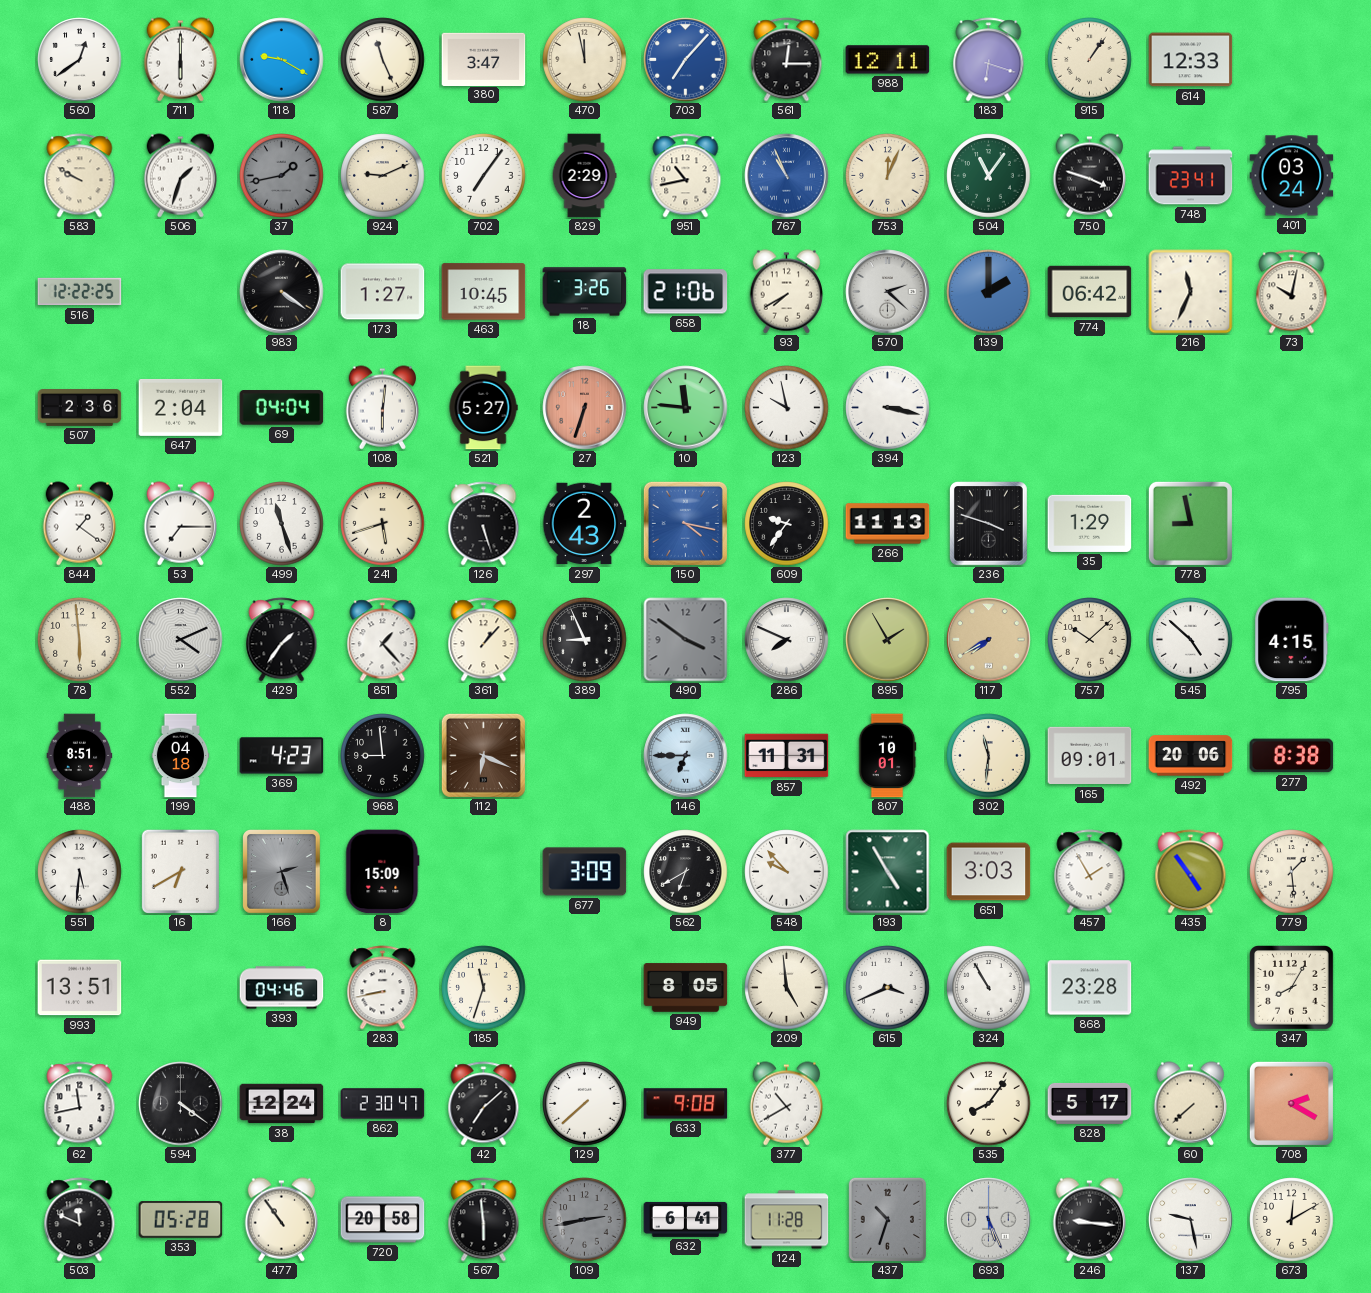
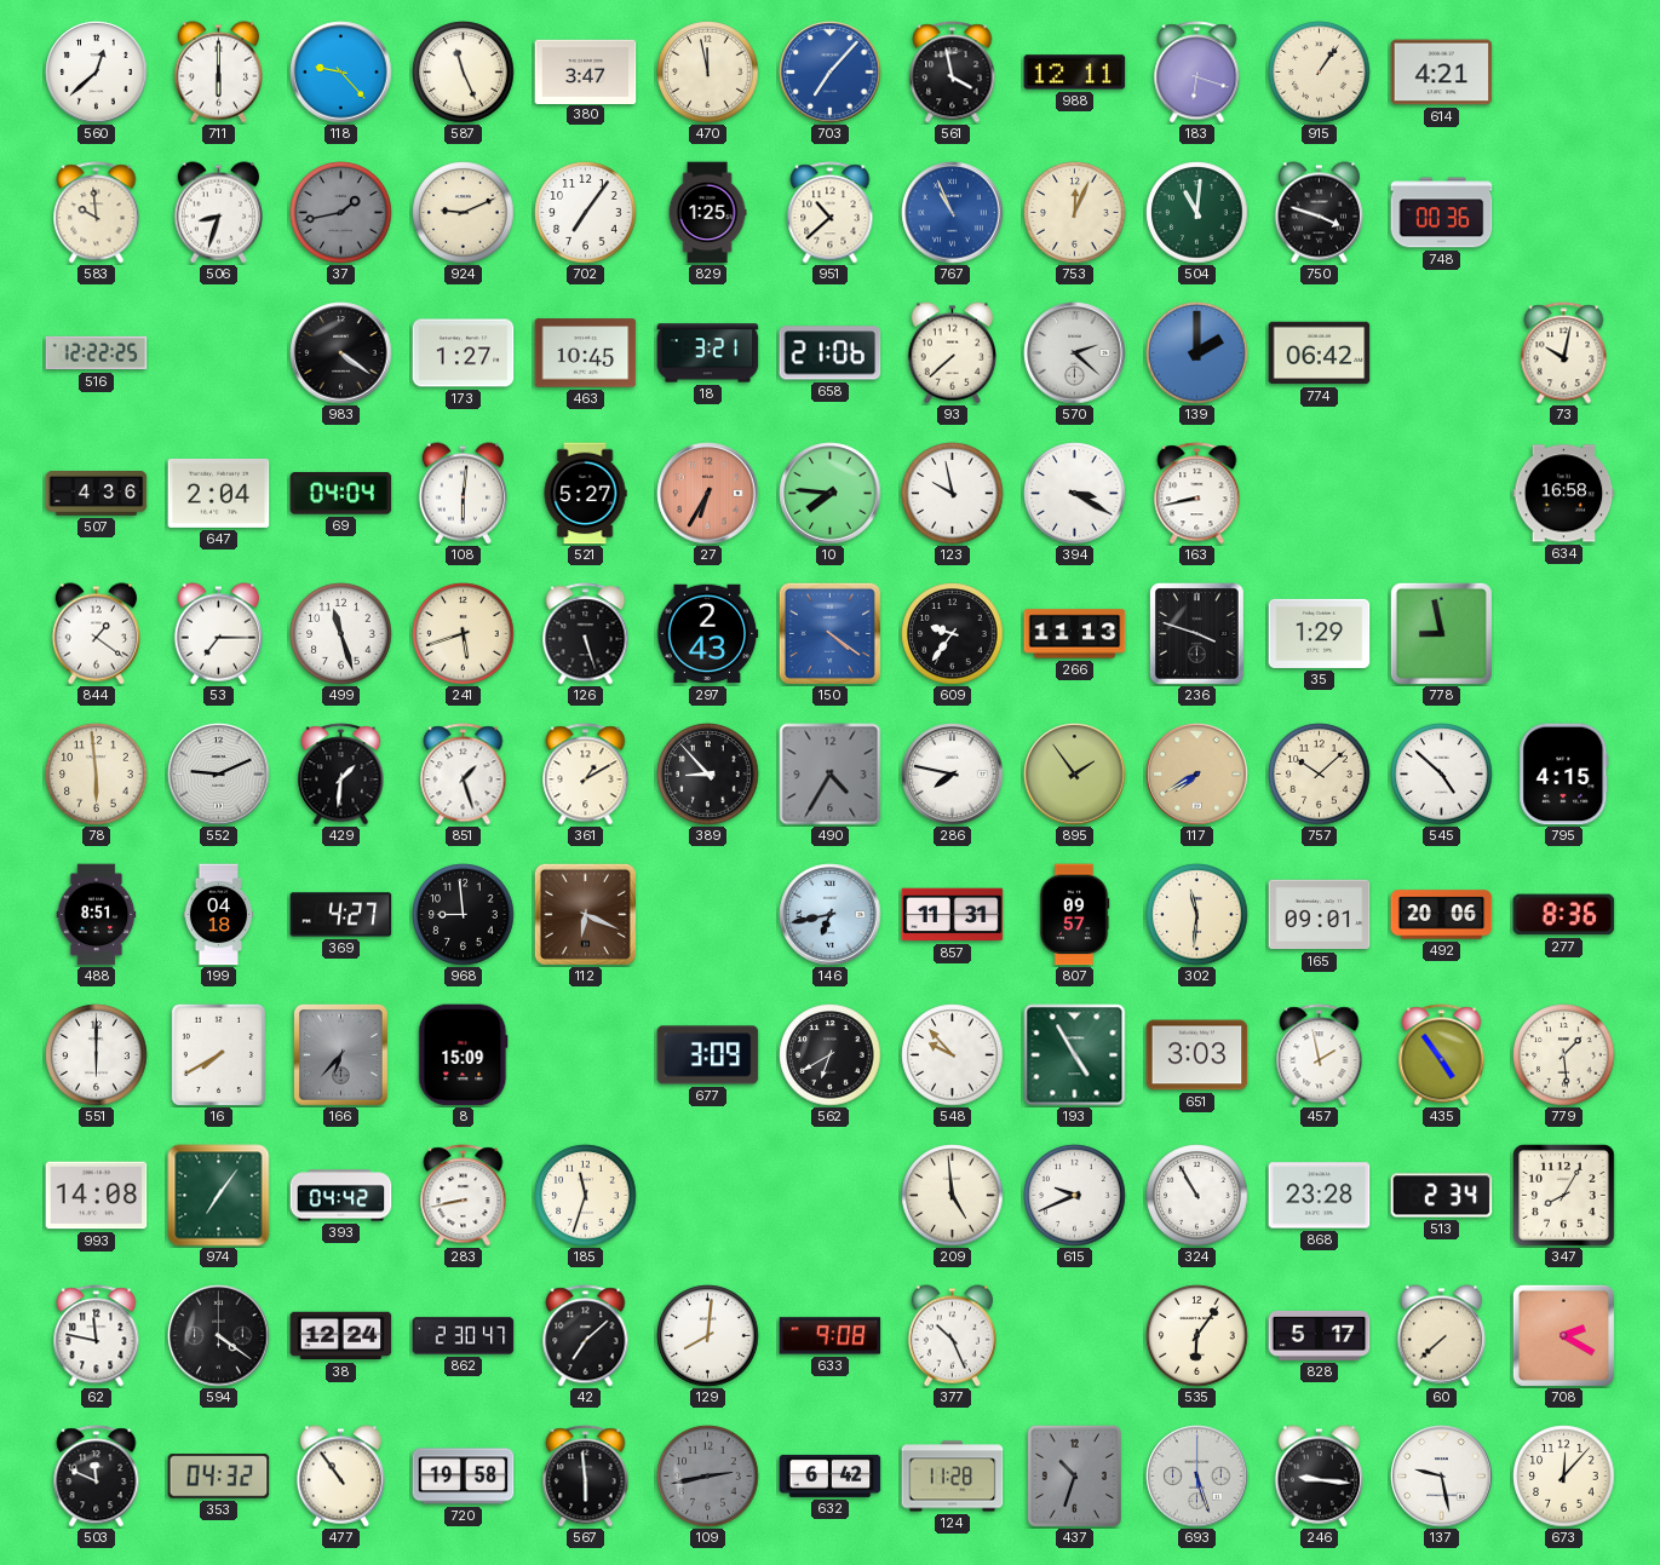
560: 12:39 -> 12:38
118: 9:20 -> 9:23
561: 12:15 -> 3:58
614: 12:33 -> 4:21
583: 9:50 -> 9:59
506: 1:33 -> 8:33
829: 2:29 -> 1:25
951: 10:43 -> 10:38
504: 11:06 -> 11:01
748: 23:41 -> 00:36
401: 03:24 -> none
18: 3:26 -> 3:21
93: 7:40 -> 7:38
216: 11:34 -> none
507: 2:36 -> 4:36
27: 6:33 -> 6:35
10: 11:46 -> 7:46
394: 3:17 -> 3:20
163: none -> 8:43
634: none -> 16:58
150: 4:17 -> 4:21
552: 4:11 -> 9:11
429: 1:36 -> 1:31
851: 1:23 -> 1:27
361: 1:07 -> 1:10
389: 8:56 -> 8:53
490: 3:51 -> 4:35
286: 7:49 -> 7:47
895: 1:55 -> 1:54
369: 4:23 -> 4:27
146: 6:45 -> 6:43
807: 10:01 -> 09:57
277: 8:38 -> 8:36
551: 5:31 -> 6:00
16: 6:40 -> 7:40
166: 2:27 -> 6:37
457: 1:55 -> 1:58
993: 13:51 -> 14:08
974: none -> 7:06
393: 04:46 -> 04:42
949: 8:05 -> none
615: 3:41 -> 9:41
513: none -> 2:34
62: 11:43 -> 11:47
129: 7:38 -> 8:01
377: 10:40 -> 10:26
535: 8:06 -> 6:06
353: 05:28 -> 04:32
720: 20:58 -> 19:58
632: 6:41 -> 6:42
693: 5:26 -> 5:27
673: 12:10 -> 12:07
